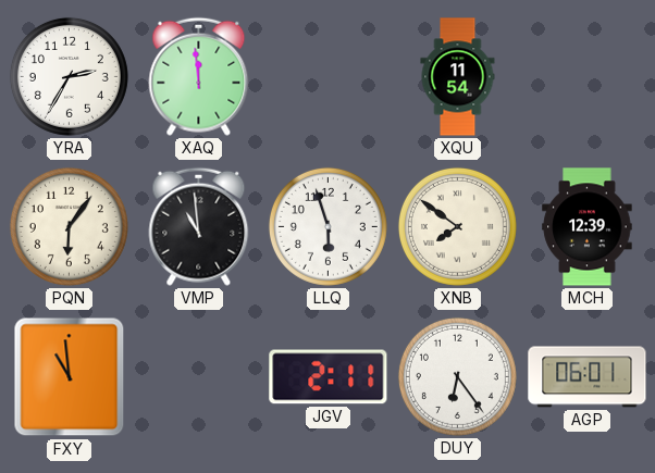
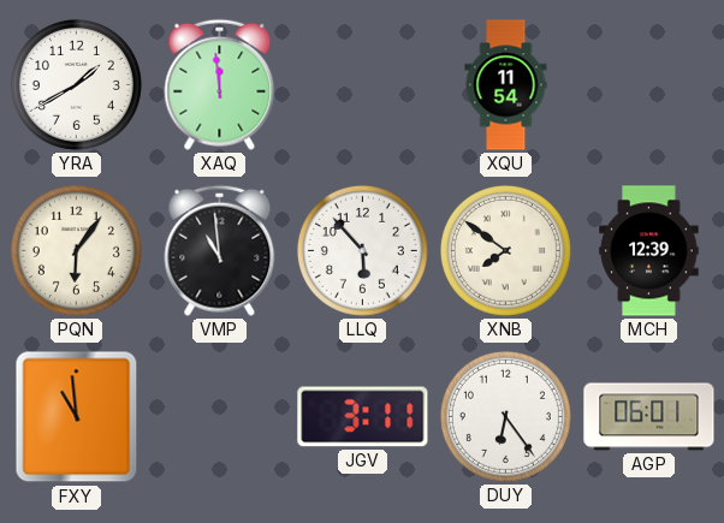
YRA: 2:35 -> 1:40
LLQ: 5:57 -> 5:53
JGV: 2:11 -> 3:11
